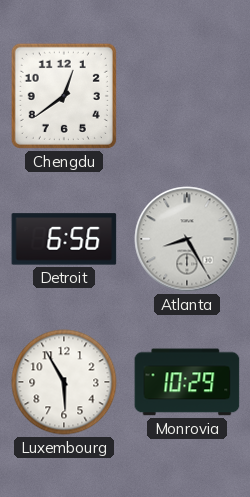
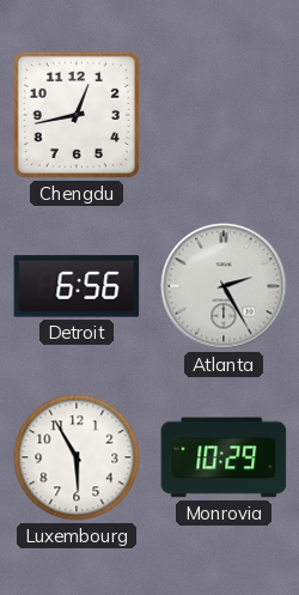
Chengdu: 12:39 -> 12:43
Atlanta: 8:25 -> 2:25
